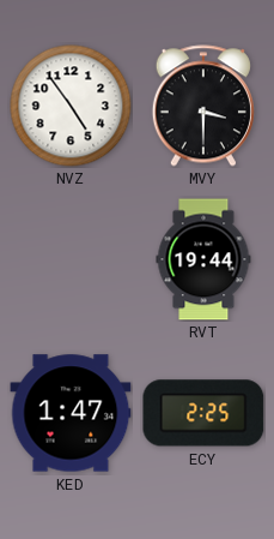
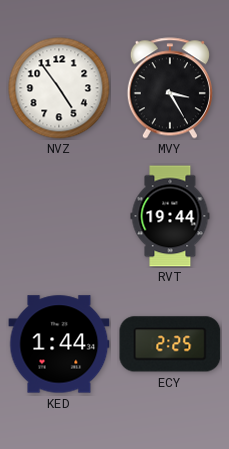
MVY: 3:30 -> 3:25
KED: 1:47 -> 1:44
